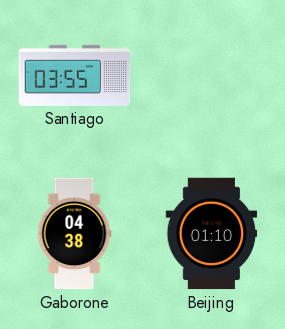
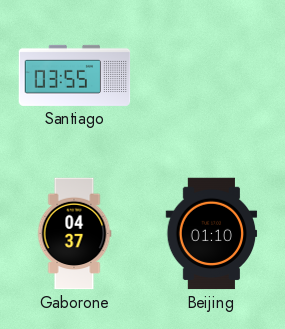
Gaborone: 04:38 -> 04:37
